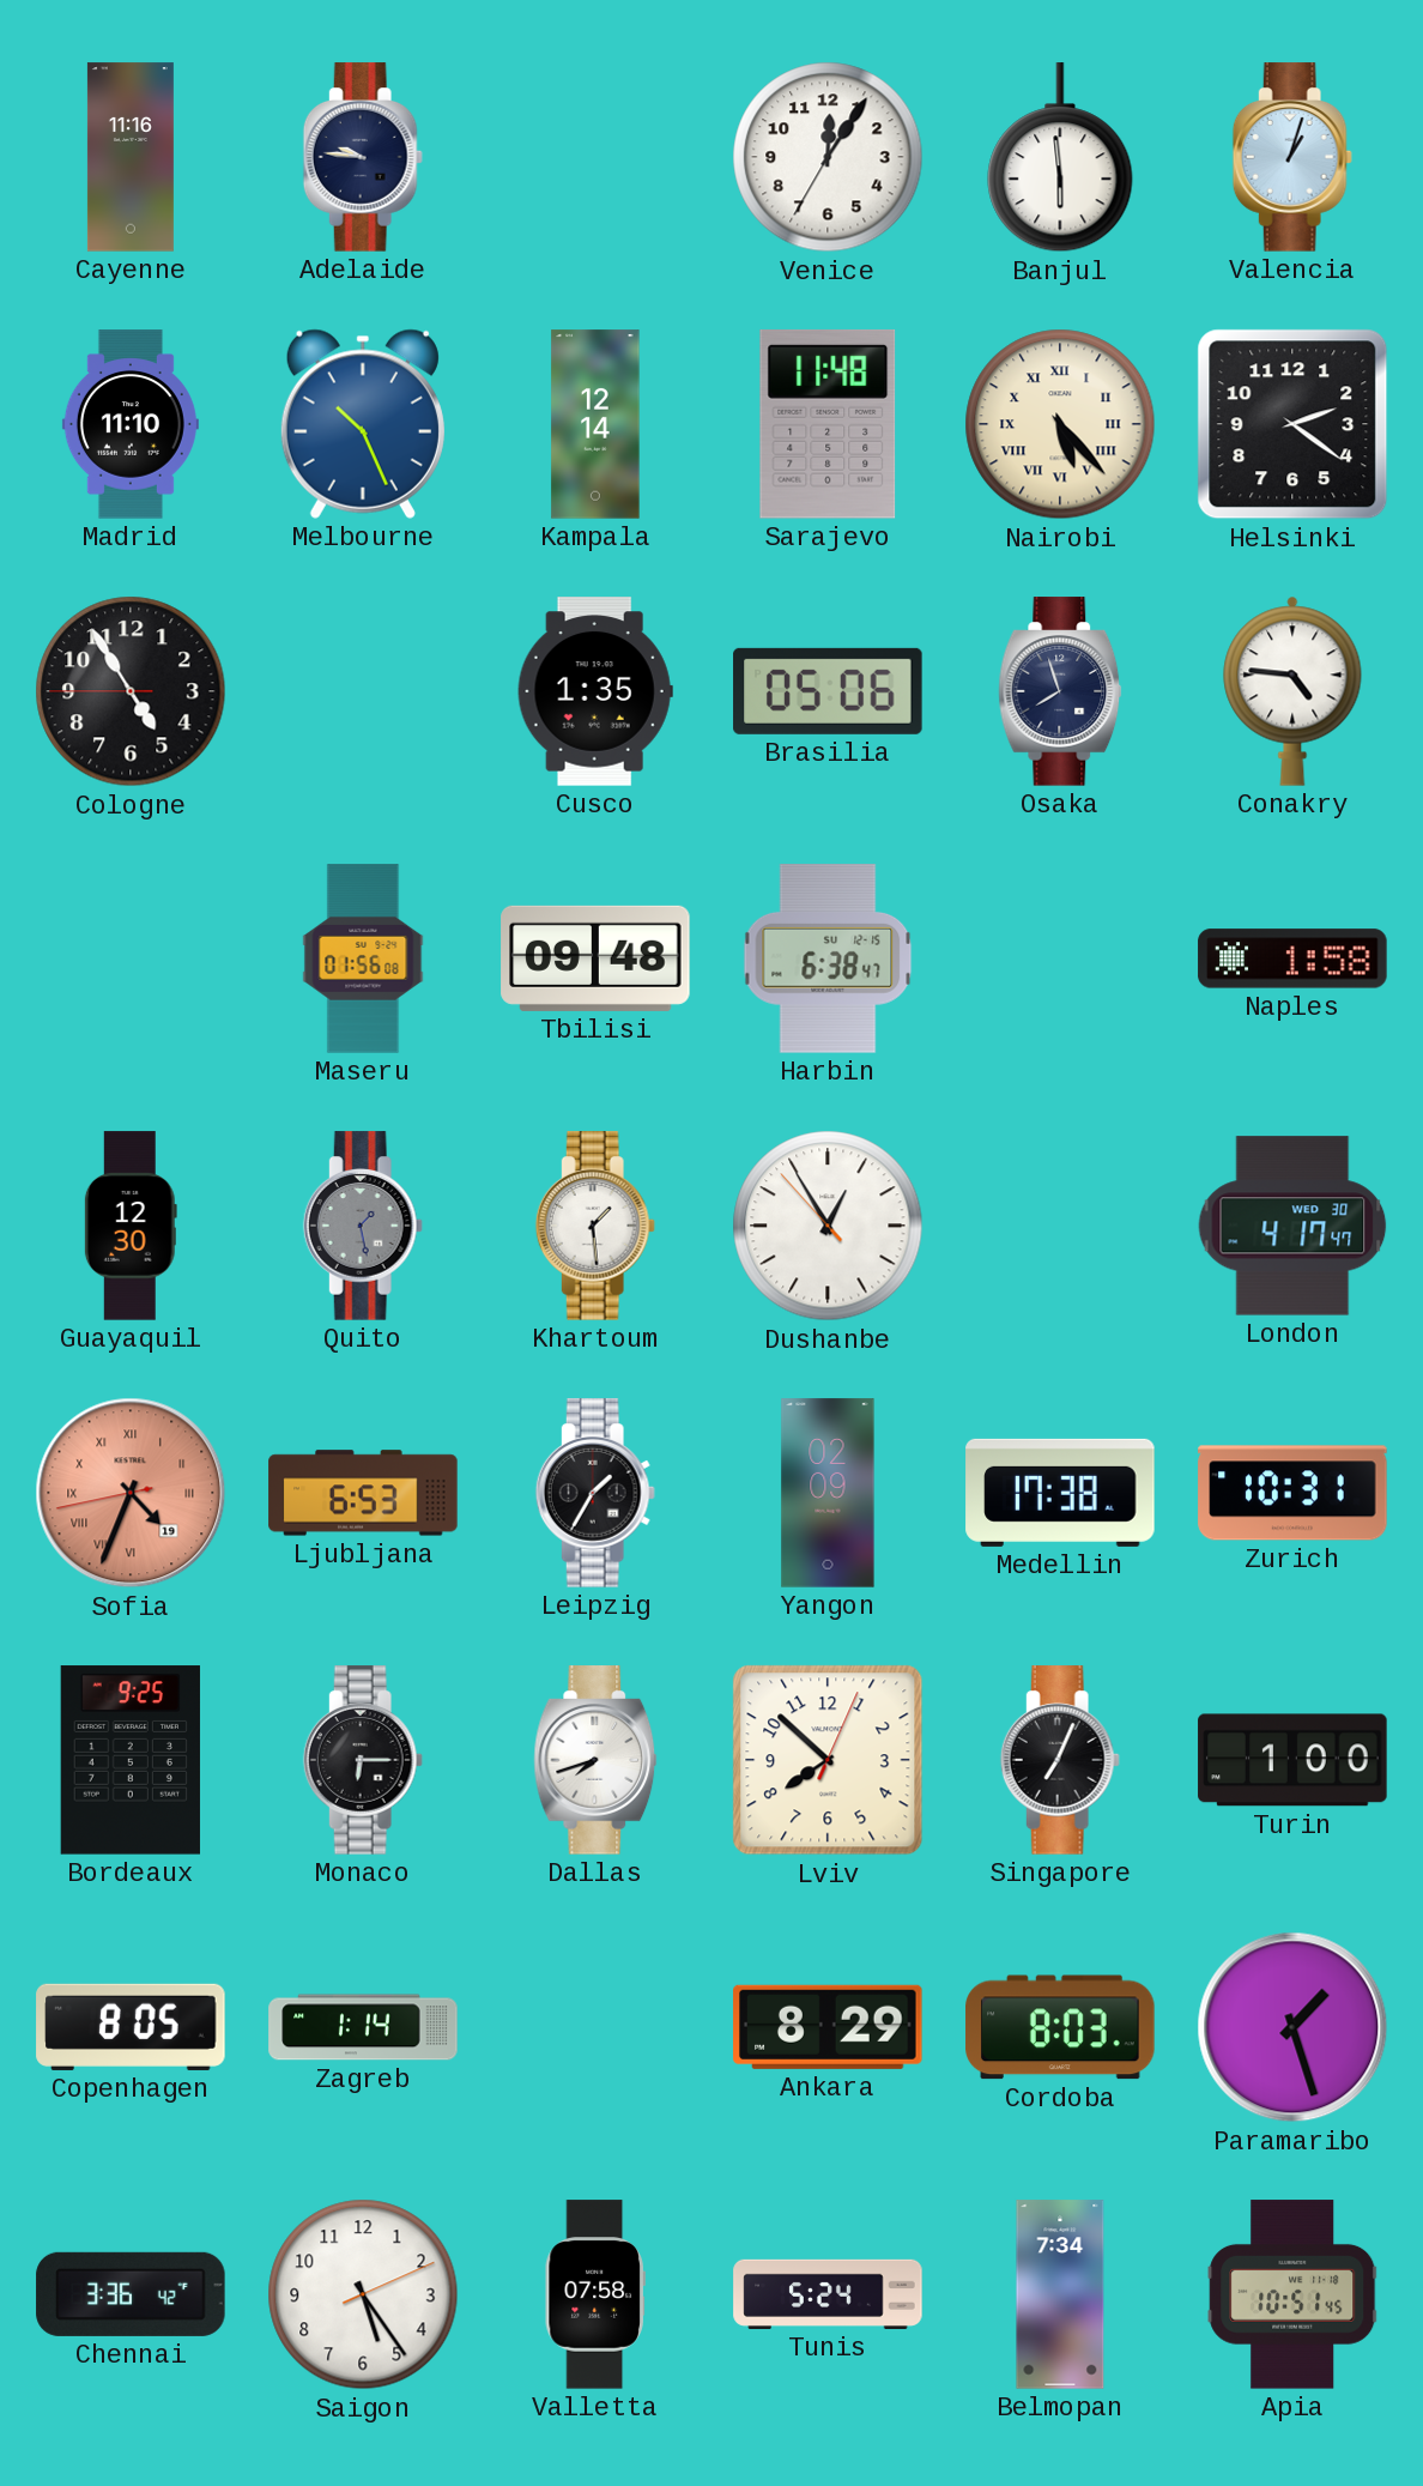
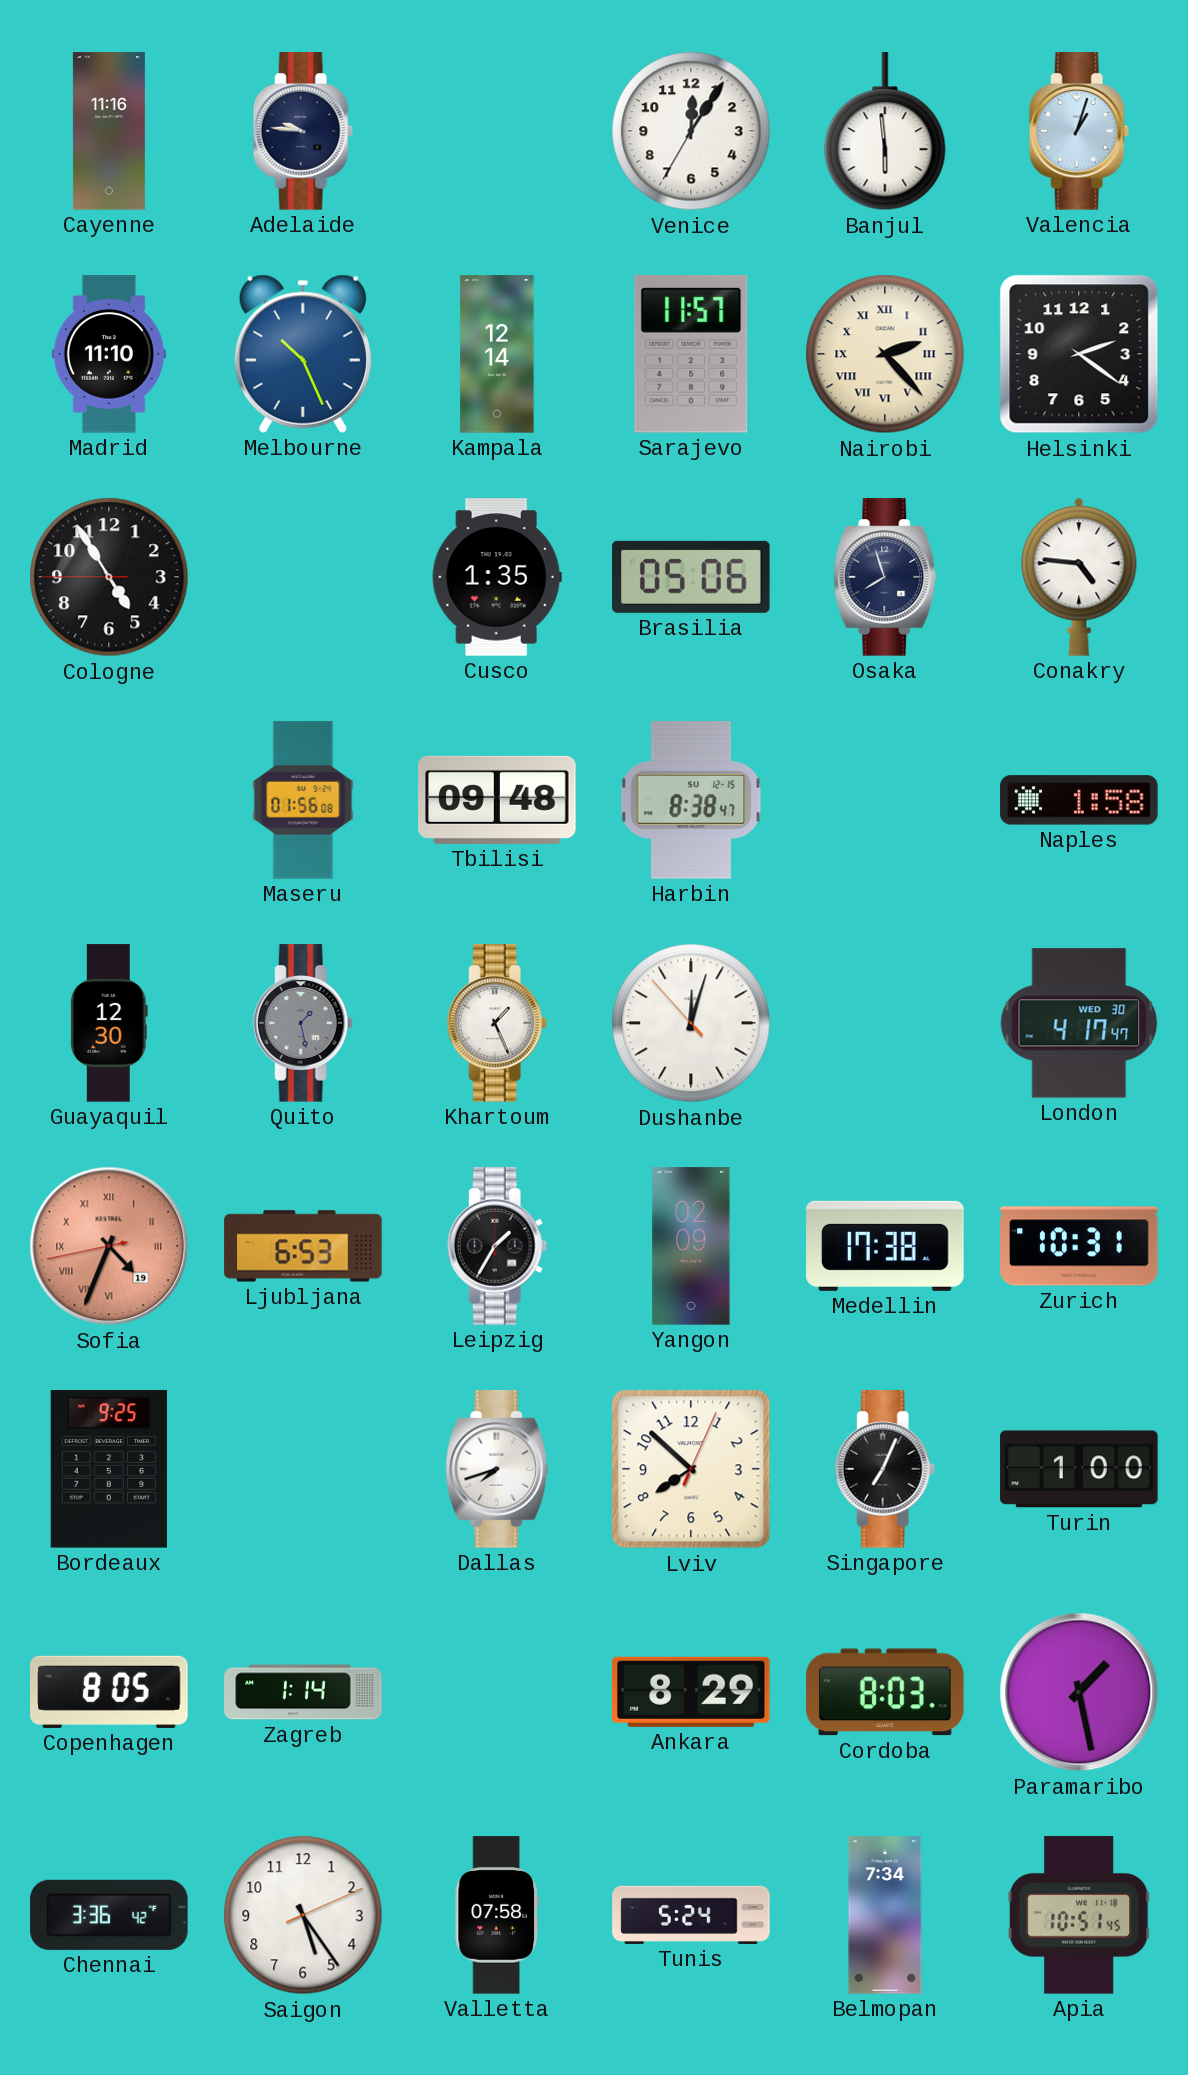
Sarajevo: 11:48 -> 11:57
Nairobi: 5:23 -> 2:23
Harbin: 6:38 -> 8:38
Khartoum: 1:29 -> 1:26
Dushanbe: 12:54 -> 12:02
Monaco: 6:15 -> none
Paramaribo: 1:27 -> 1:28
